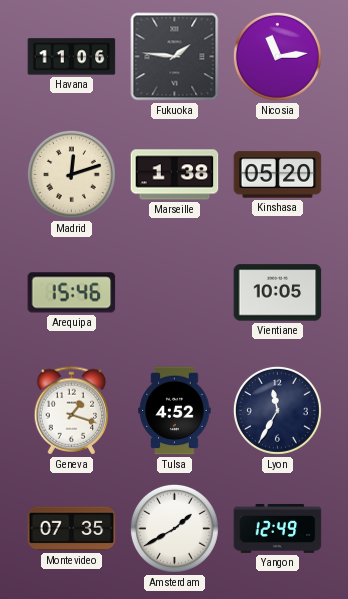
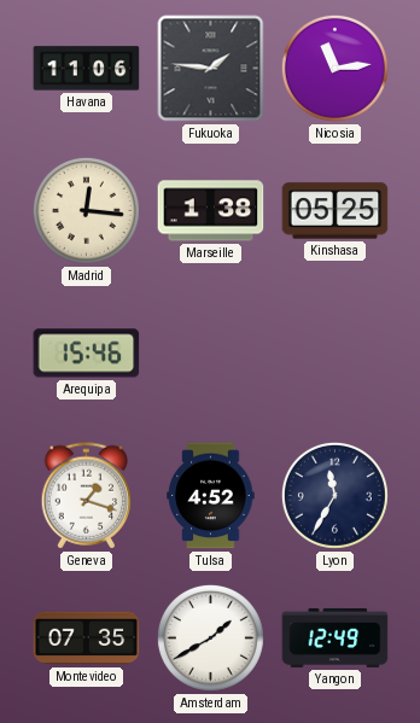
Madrid: 12:12 -> 12:16
Kinshasa: 05:20 -> 05:25
Vientiane: 10:05 -> none
